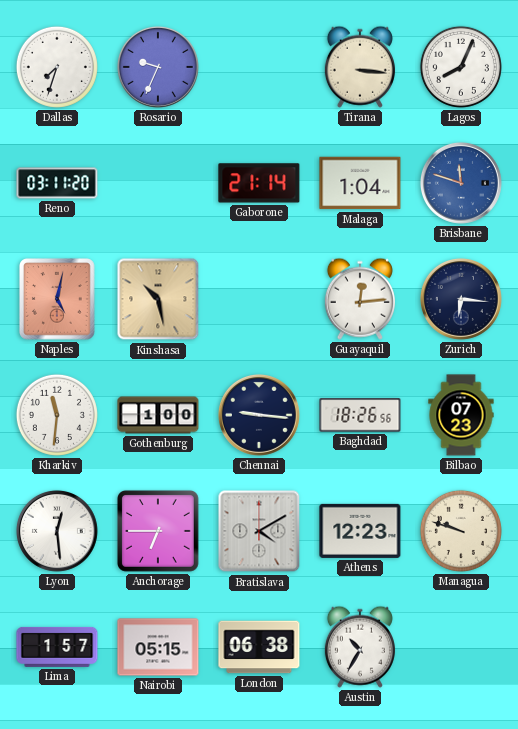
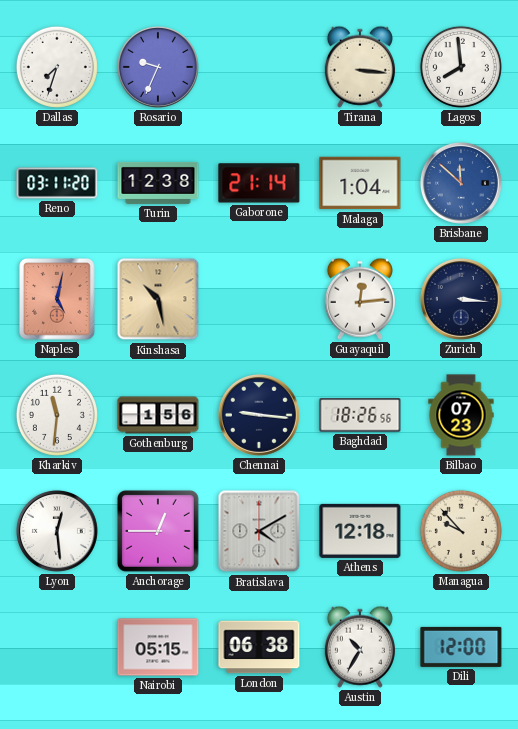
Lagos: 8:04 -> 7:59
Turin: none -> 12:38
Brisbane: 11:48 -> 11:52
Zurich: 6:16 -> 3:16
Gothenburg: 1:00 -> 1:56
Anchorage: 6:45 -> 12:45
Athens: 12:23 -> 12:18
Managua: 9:48 -> 9:53
Lima: 1:57 -> none
Dili: none -> 12:00
